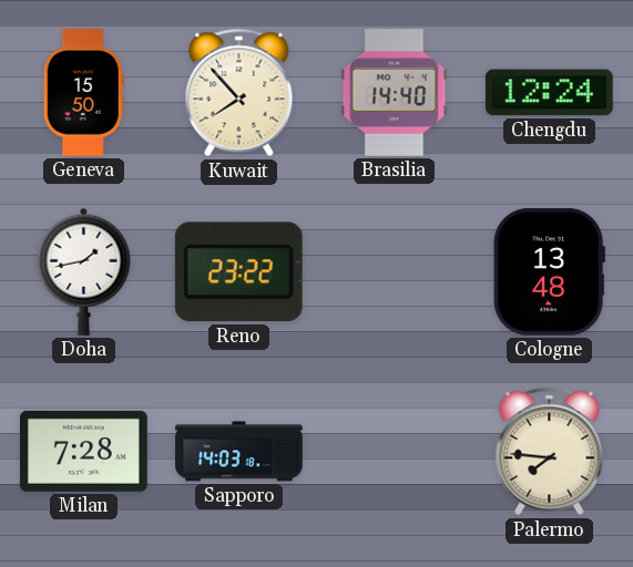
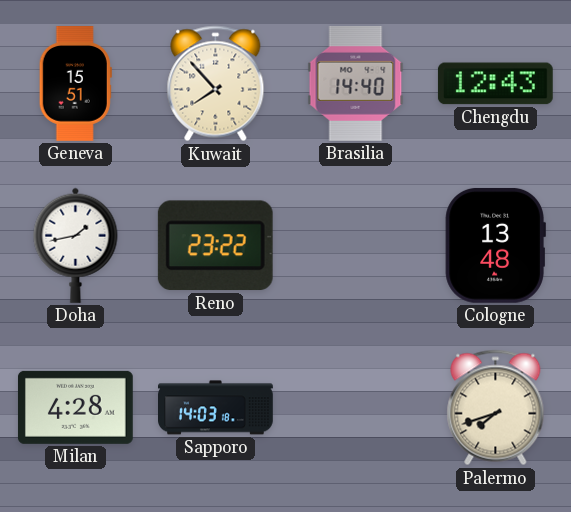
Geneva: 15:50 -> 15:51
Chengdu: 12:24 -> 12:43
Milan: 7:28 -> 4:28
Palermo: 7:46 -> 7:42
